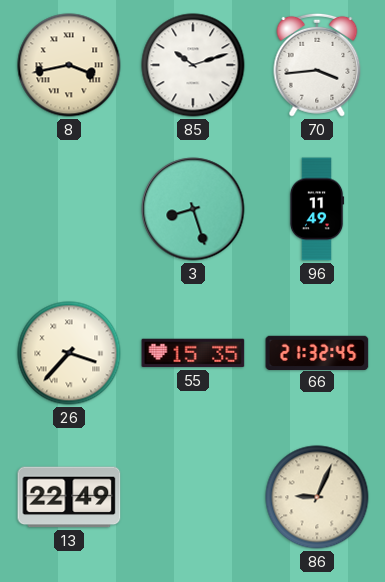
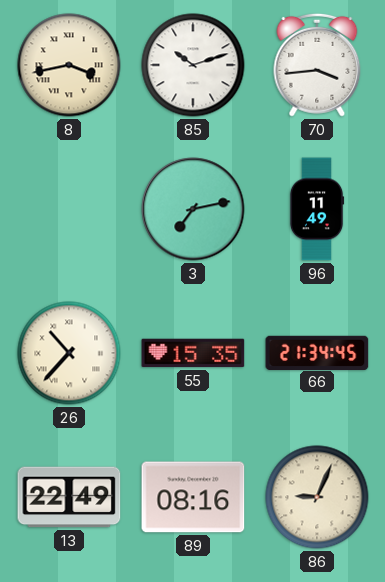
3: 8:27 -> 7:13
26: 3:37 -> 10:37
66: 21:32 -> 21:34
89: none -> 08:16
